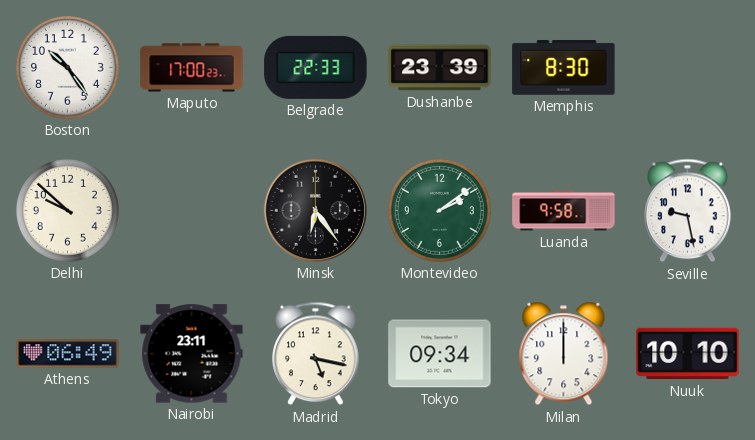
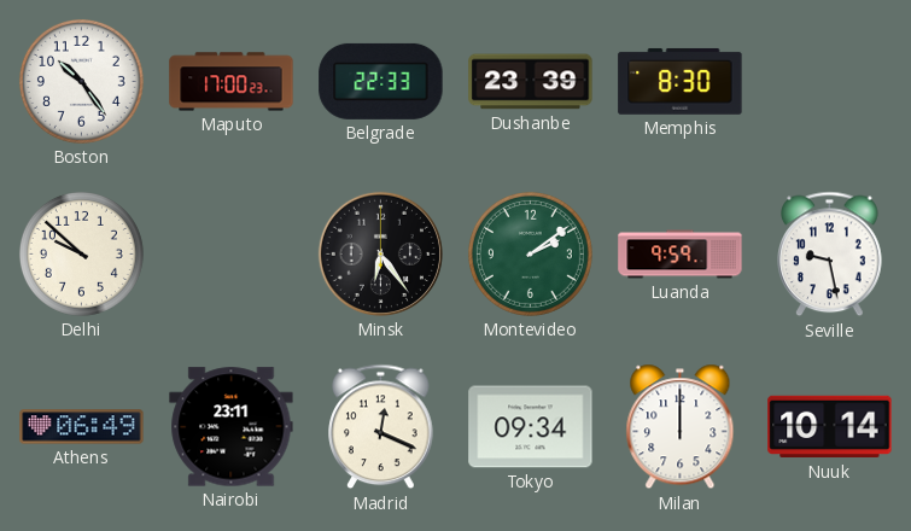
Luanda: 9:58 -> 9:59
Madrid: 5:17 -> 12:19
Nuuk: 10:10 -> 10:14
